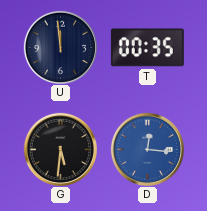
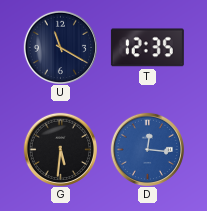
U: 11:59 -> 11:20
T: 00:35 -> 12:35
